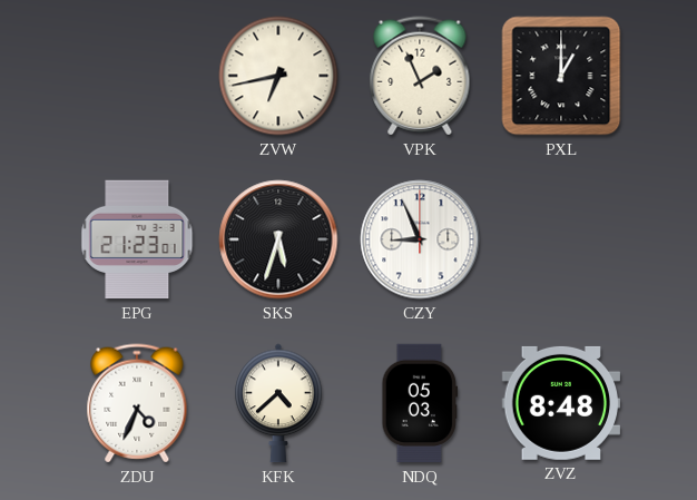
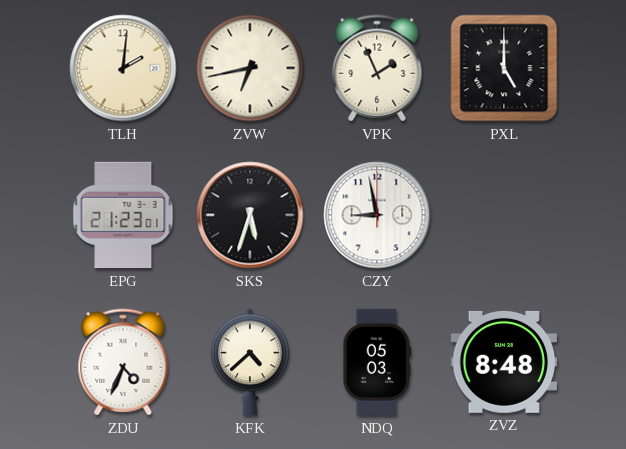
TLH: none -> 2:01
PXL: 1:00 -> 5:00
CZY: 8:56 -> 8:58
